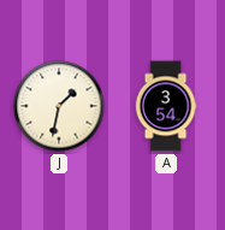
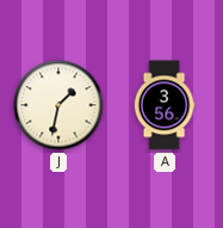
A: 3:54 -> 3:56
